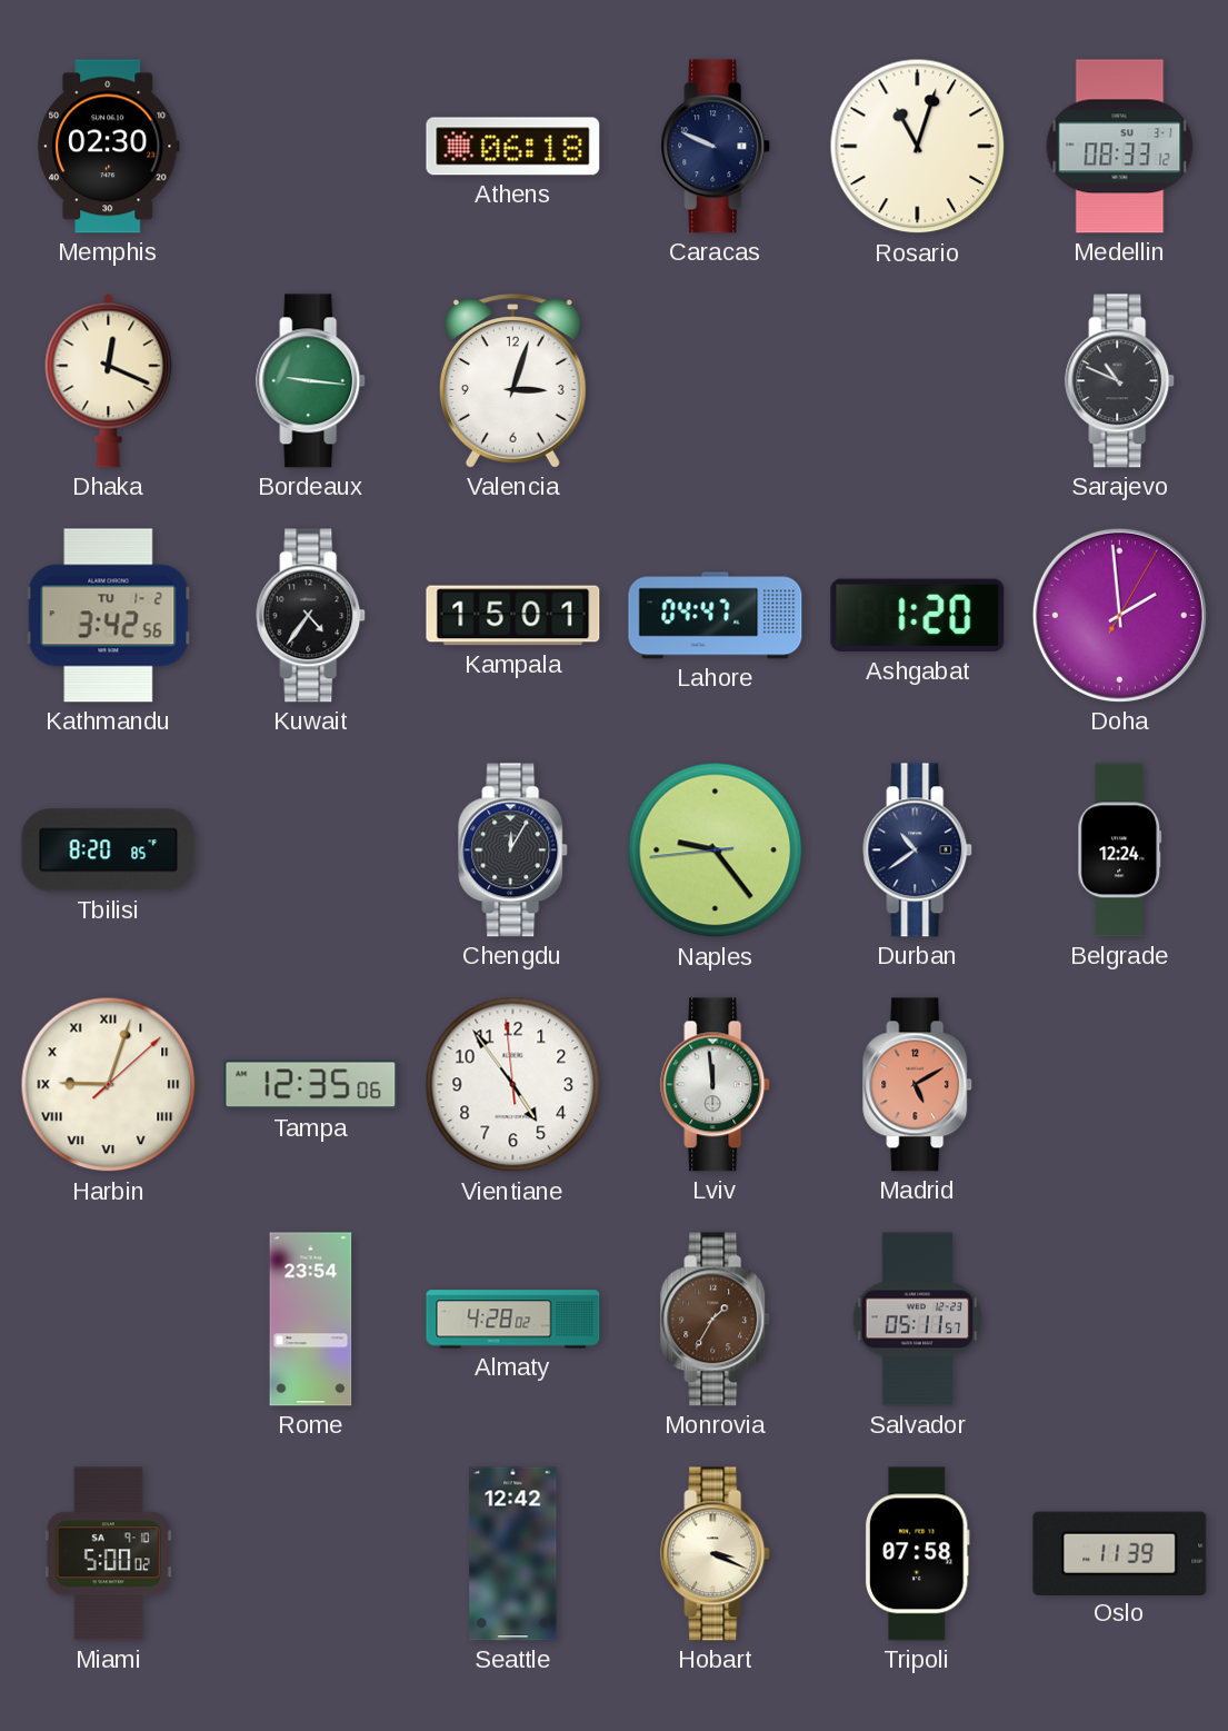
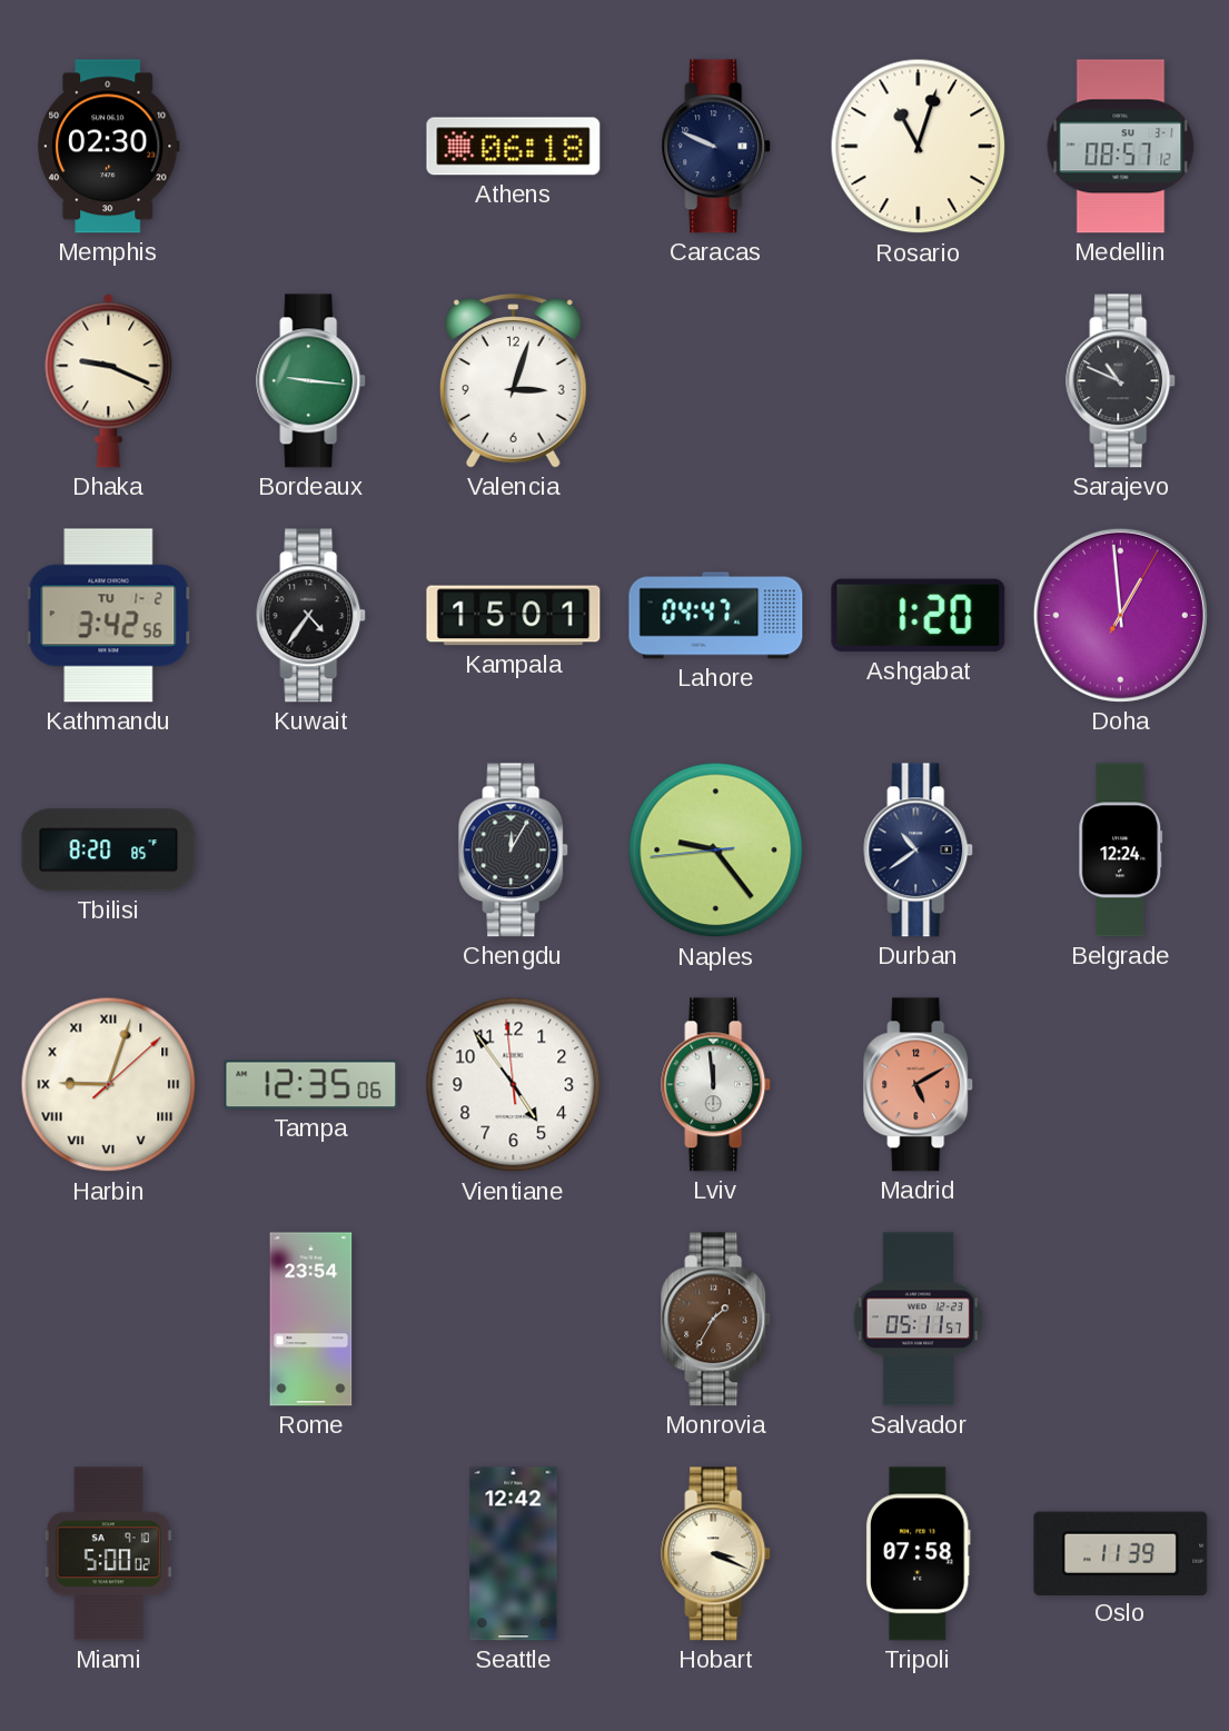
Medellin: 08:33 -> 08:57
Dhaka: 12:19 -> 9:19
Doha: 1:59 -> 12:59
Almaty: 4:28 -> none
